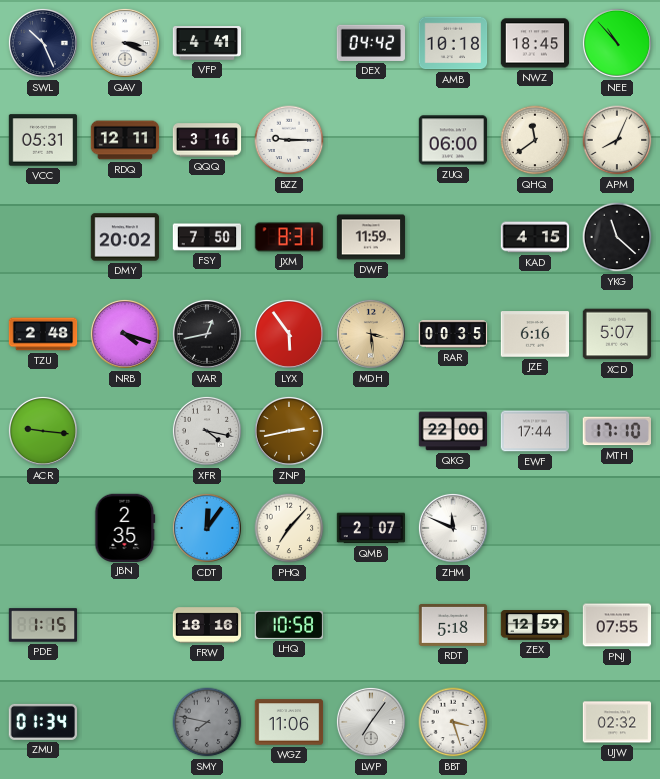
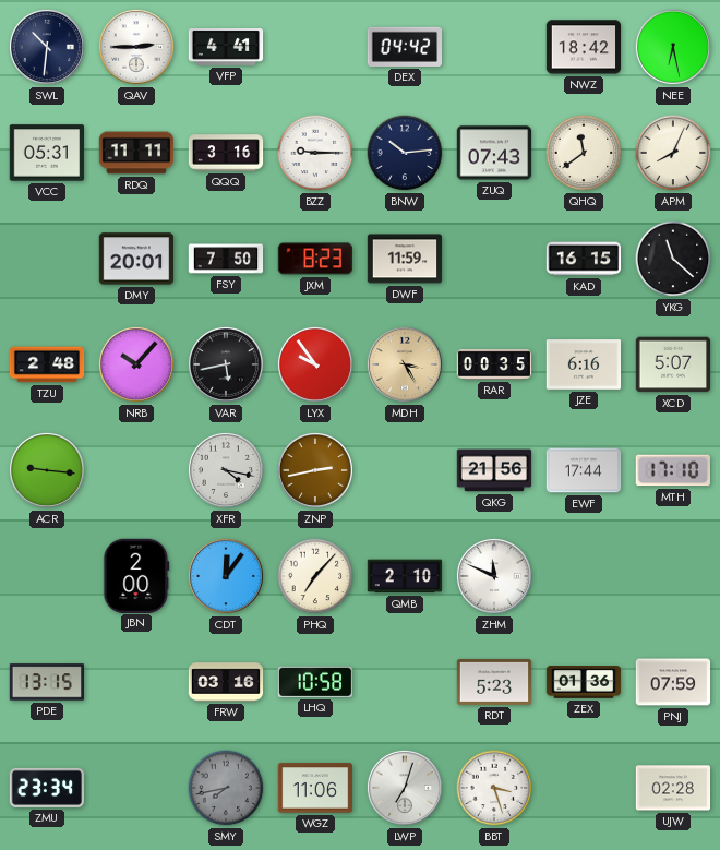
SWL: 10:26 -> 10:31
QAV: 3:19 -> 2:45
AMB: 10:18 -> none
NWZ: 18:45 -> 18:42
NEE: 10:53 -> 6:28
RDQ: 12:11 -> 11:11
BNW: none -> 10:14
ZUQ: 06:00 -> 07:43
DMY: 20:02 -> 20:01
JXM: 8:31 -> 8:23
KAD: 4:15 -> 16:15
NRB: 4:18 -> 10:07
VAR: 12:43 -> 5:43
LYX: 5:54 -> 9:54
MDH: 3:29 -> 3:25
QKG: 22:00 -> 21:56
JBN: 2:35 -> 2:00
QMB: 2:07 -> 2:10
PDE: 1:15 -> 13:15
FRW: 18:16 -> 03:16
RDT: 5:18 -> 5:23
ZEX: 12:59 -> 01:36
PNJ: 07:55 -> 07:59
ZMU: 01:34 -> 23:34
SMY: 7:47 -> 7:43
LWP: 7:06 -> 7:03
UJW: 02:32 -> 02:28
